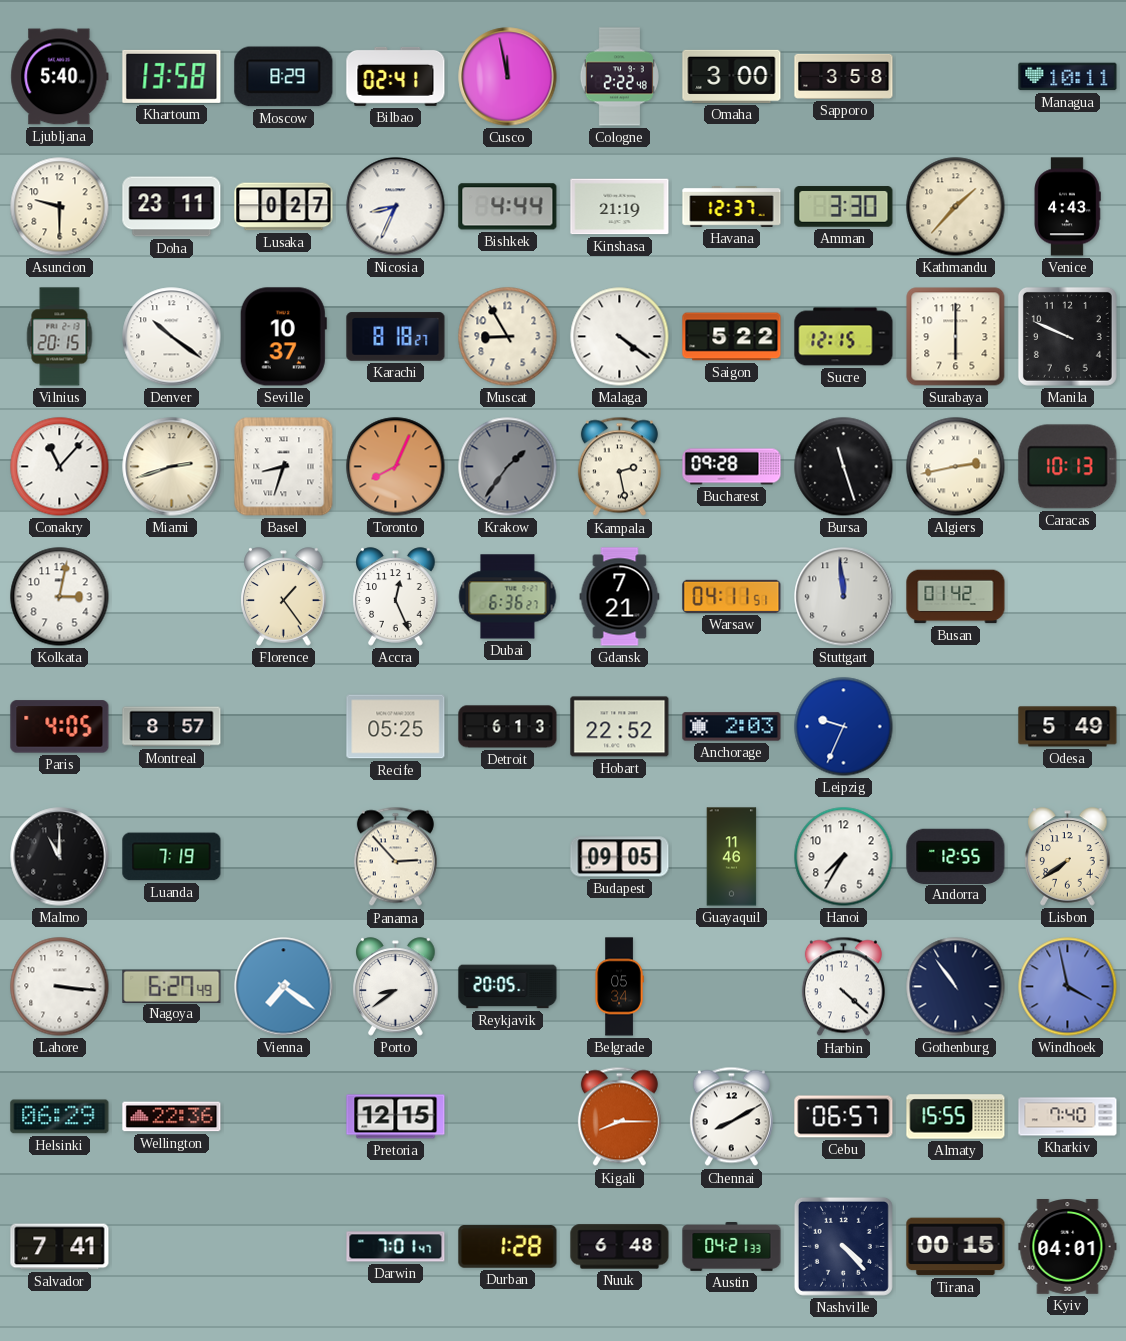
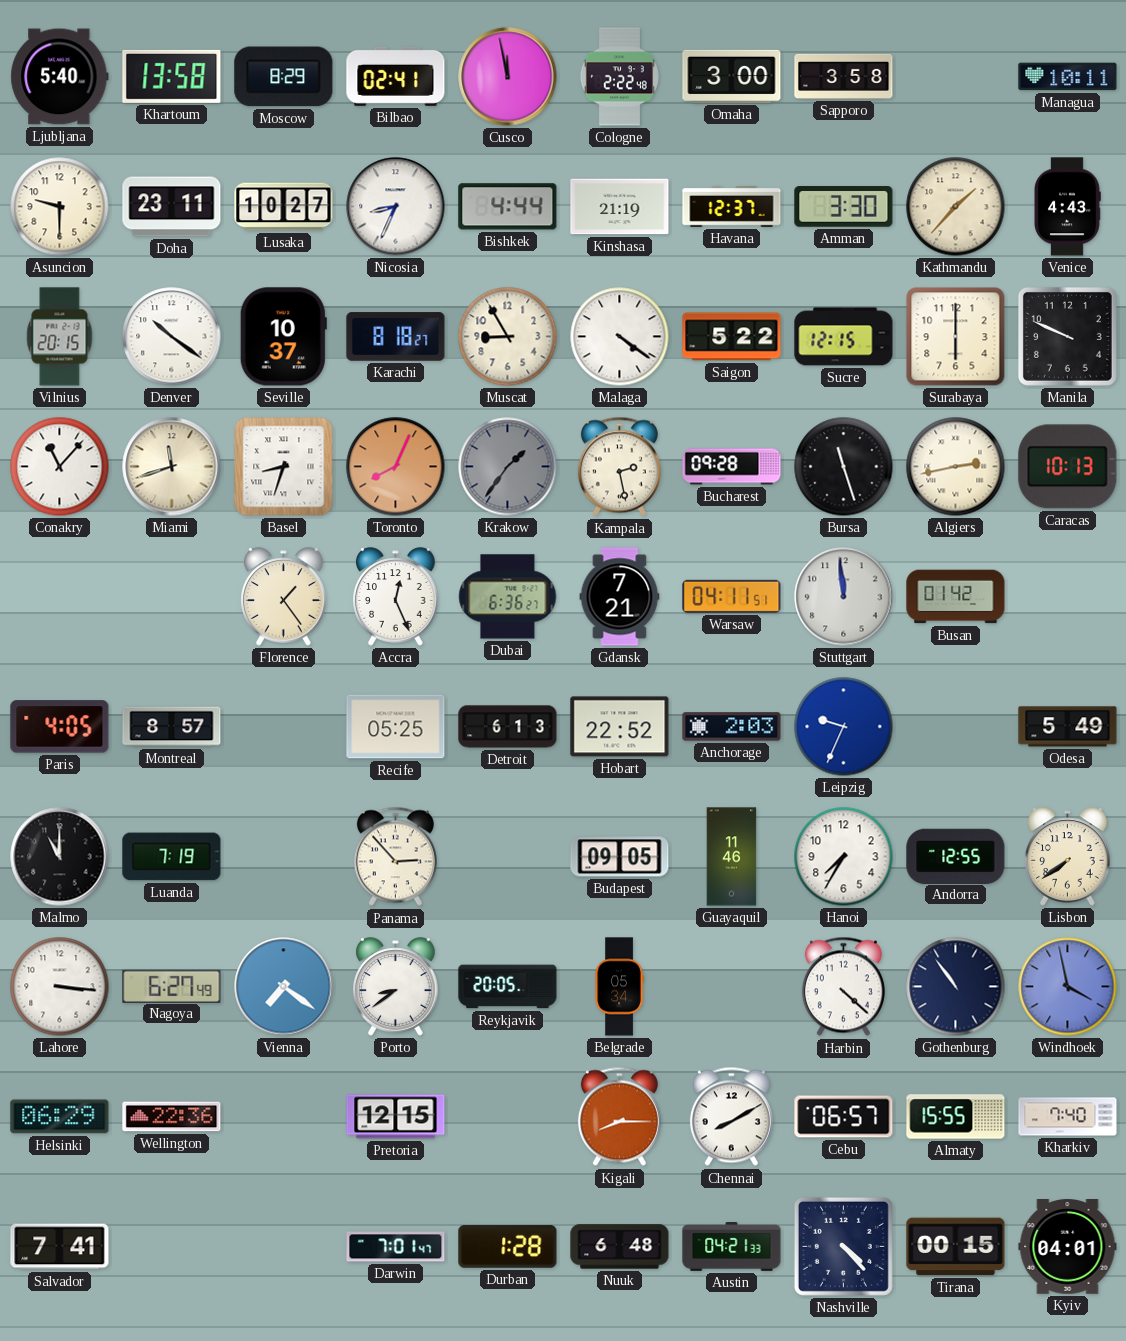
Lusaka: 0:27 -> 10:27
Miami: 2:42 -> 11:42
Kolkata: 3:02 -> none
